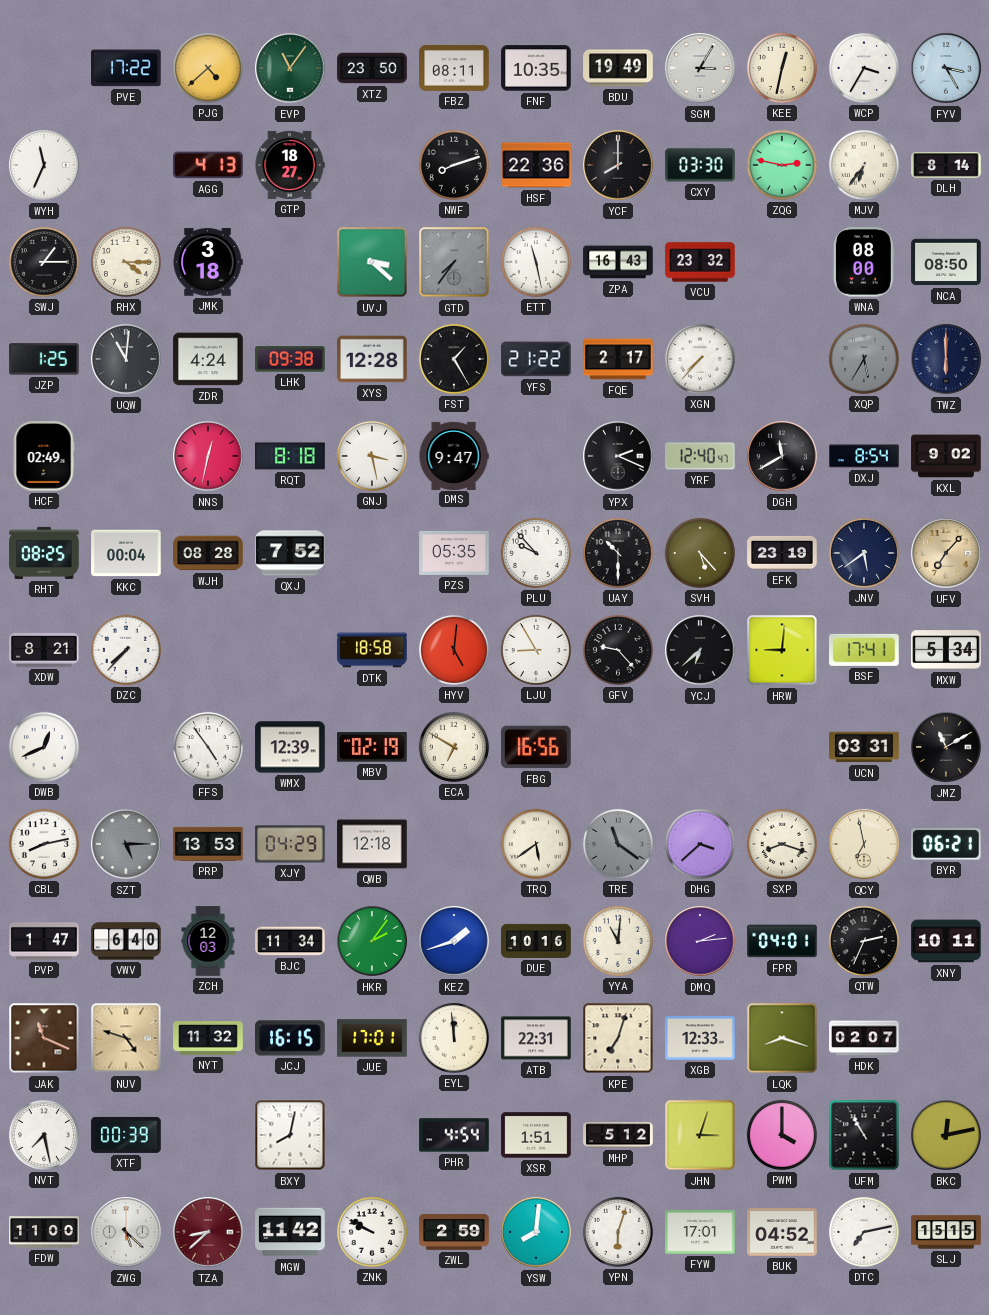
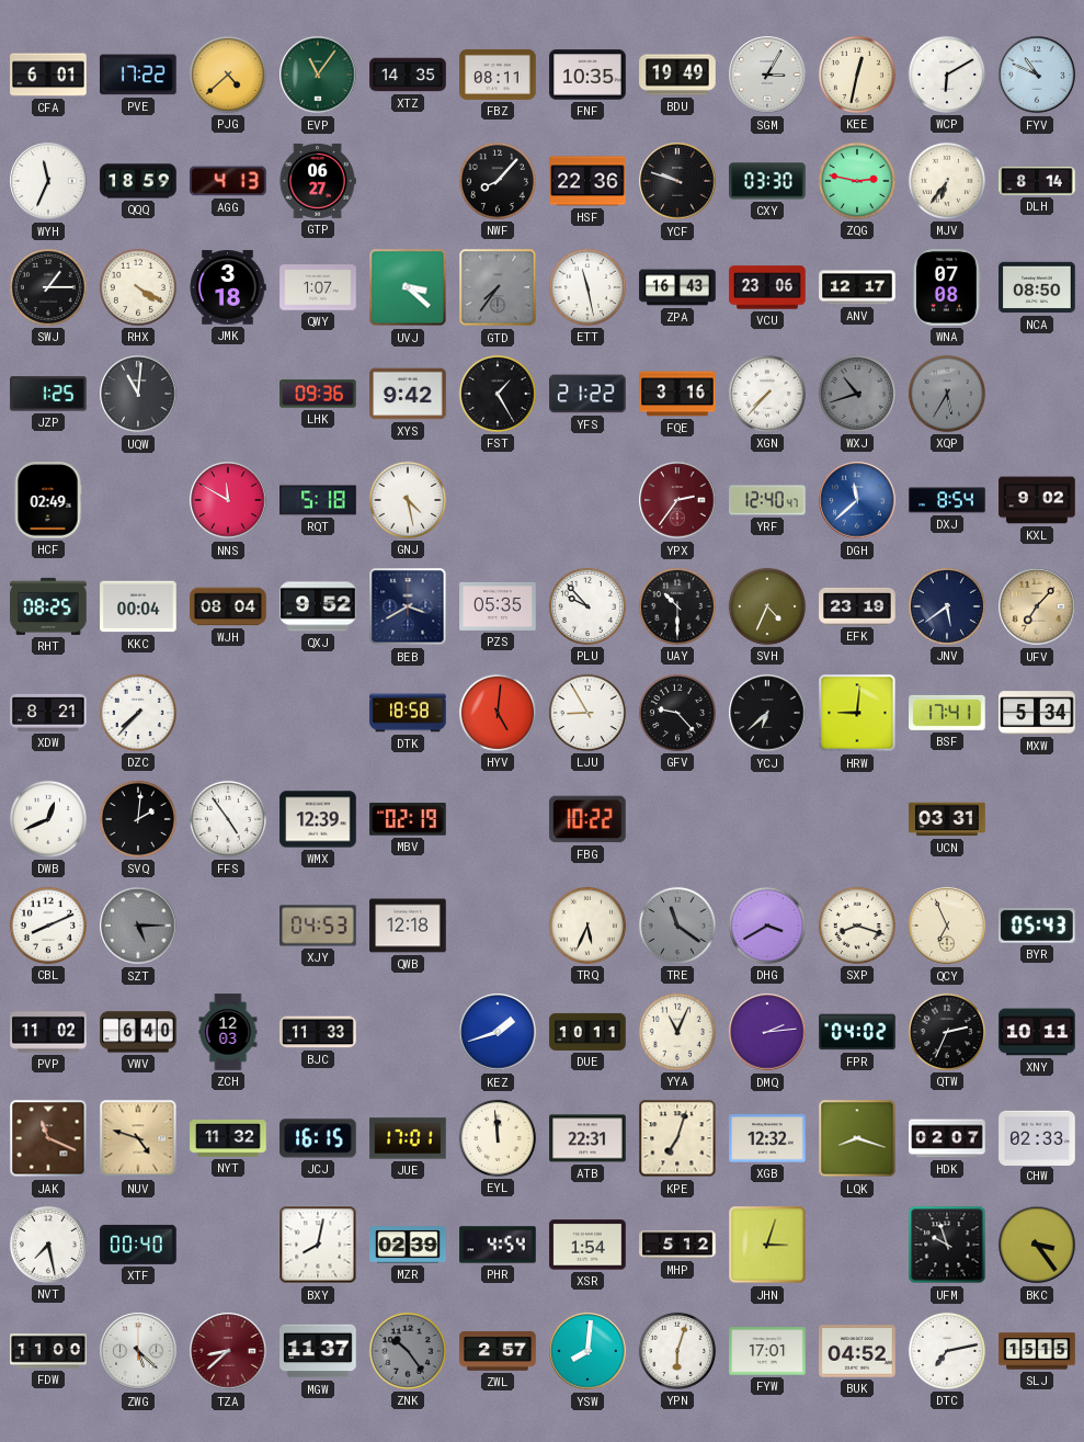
CFA: none -> 6:01
XTZ: 23:50 -> 14:35
WCP: 3:35 -> 6:10
FYV: 3:25 -> 10:49
QQQ: none -> 18:59
GTP: 18:27 -> 06:27
NWF: 8:12 -> 8:07
YCF: 8:00 -> 9:48
RHX: 4:15 -> 4:20
QWY: none -> 1:07
VCU: 23:32 -> 23:06
ANV: none -> 12:17
WNA: 08:00 -> 07:08
ZDR: 4:24 -> none
LHK: 09:38 -> 09:36
XYS: 12:28 -> 9:42
FQE: 2:17 -> 3:16
WXJ: none -> 10:42
TWZ: 6:00 -> none
NNS: 12:32 -> 11:50
RQT: 8:18 -> 5:18
GNJ: 3:28 -> 4:28
DMS: 9:47 -> none
YPX: 2:19 -> 2:36
YPX dial: black -> burgundy
DGH: 11:40 -> 11:38
DGH dial: black -> blue
WJH: 08:28 -> 08:04
QXJ: 7:52 -> 9:52
BEB: none -> 3:40
SVH: 5:23 -> 4:34
SVQ: none -> 2:01
ECA: 6:50 -> none
FBG: 16:56 -> 10:22
JMZ: 11:10 -> none
CBL: 8:13 -> 8:11
PRP: 13:53 -> none
XJY: 04:29 -> 04:53
TRQ: 5:39 -> 5:34
DHG: 3:38 -> 3:40
QCY: 6:58 -> 6:56
BYR: 06:21 -> 05:43
PVP: 1:47 -> 11:02
BJC: 11:34 -> 11:33
HKR: 2:06 -> none
DUE: 10:16 -> 10:11
YYA: 11:01 -> 11:04
FPR: 04:01 -> 04:02
XGB: 12:33 -> 12:32
CHW: none -> 02:33
XTF: 00:39 -> 00:40
MZR: none -> 02:39
XSR: 1:51 -> 1:54
PWM: 4:00 -> none
UFM: 10:55 -> 9:57
BKC: 12:13 -> 3:24
MGW: 11:42 -> 11:37
ZNK: 9:50 -> 10:24
ZNK dial: white -> grey
ZWL: 2:59 -> 2:57
